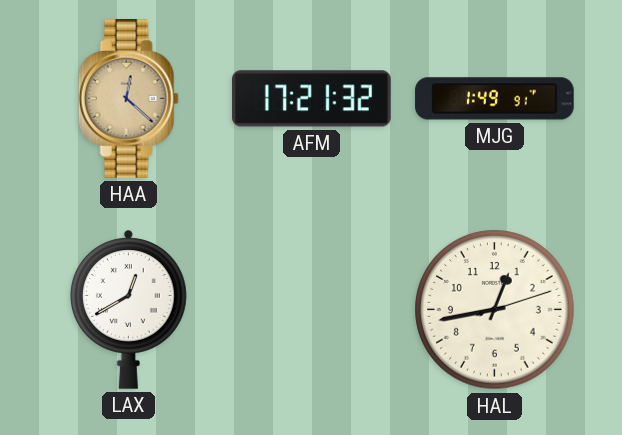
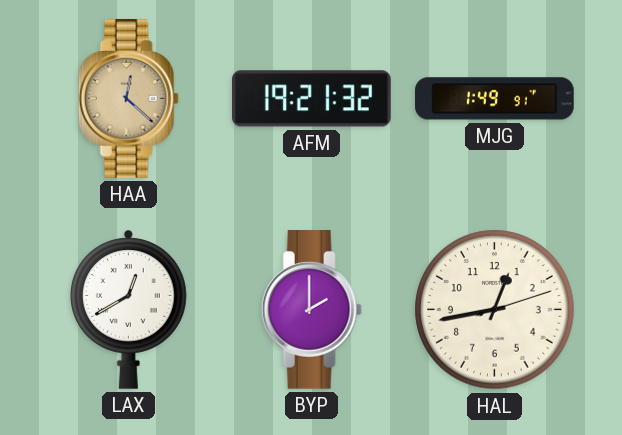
AFM: 17:21 -> 19:21
BYP: none -> 2:00
